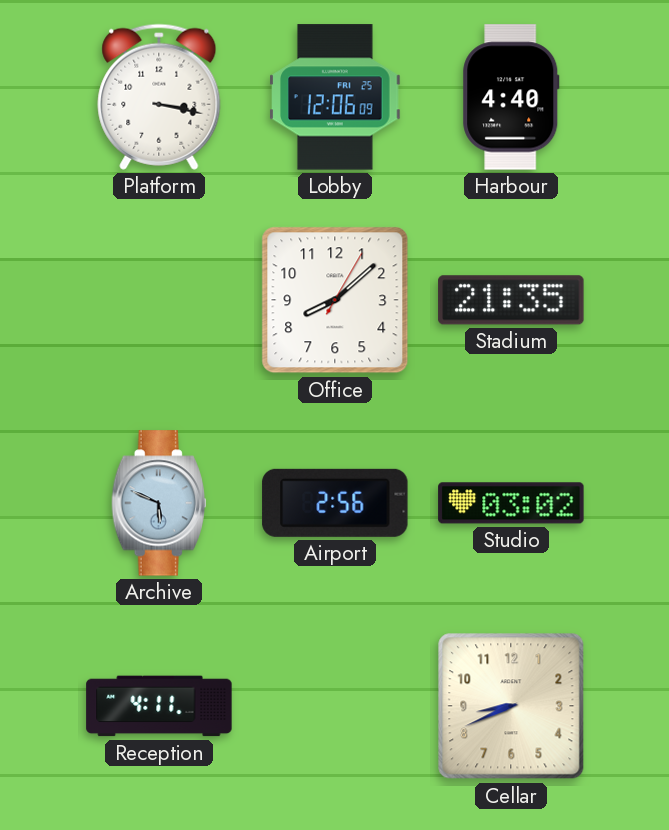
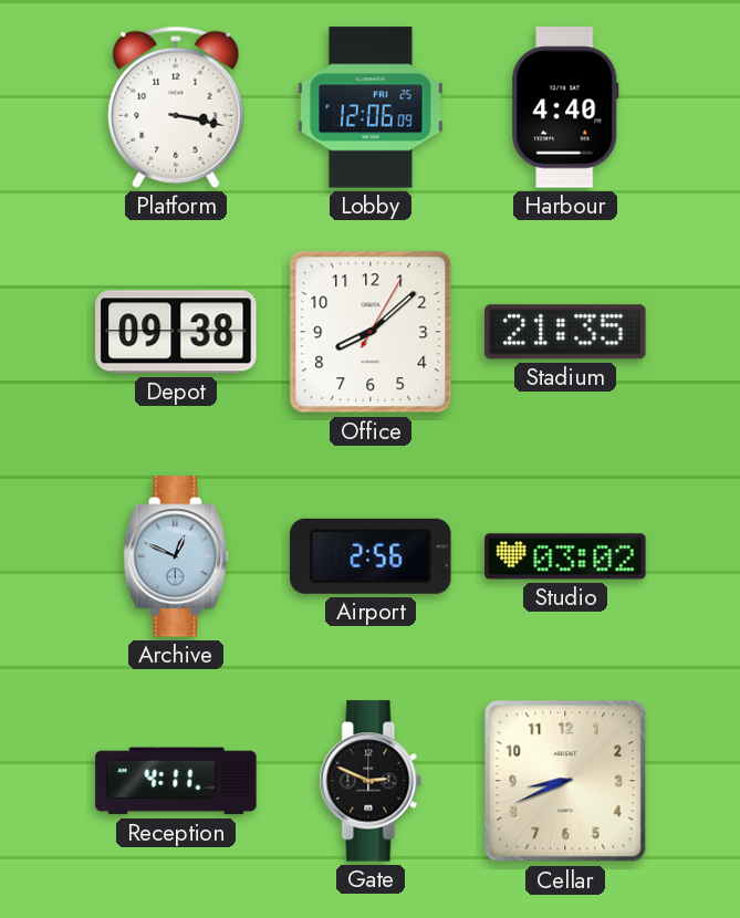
Depot: none -> 09:38
Archive: 5:49 -> 12:49
Gate: none -> 2:49
